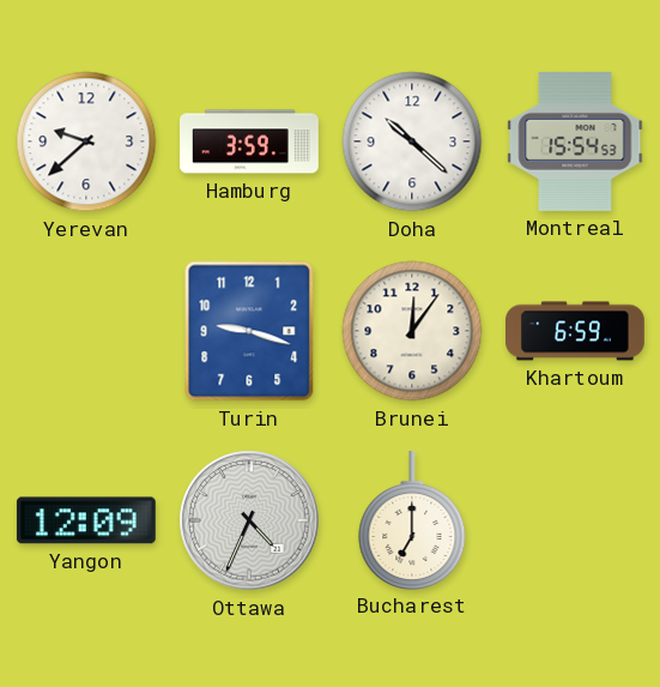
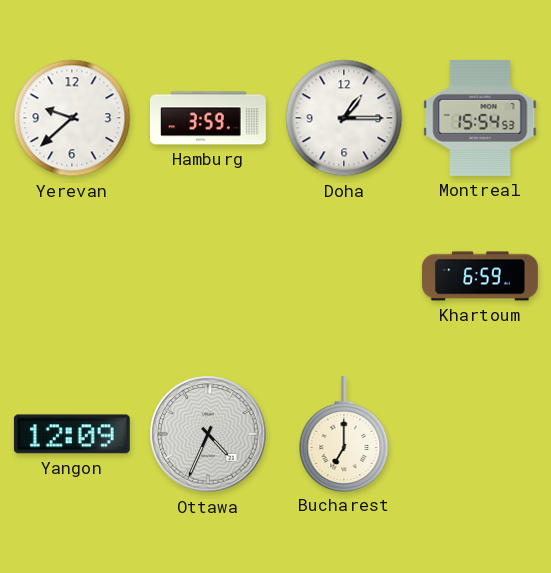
Doha: 10:22 -> 1:15
Turin: 9:18 -> none
Brunei: 12:06 -> none
